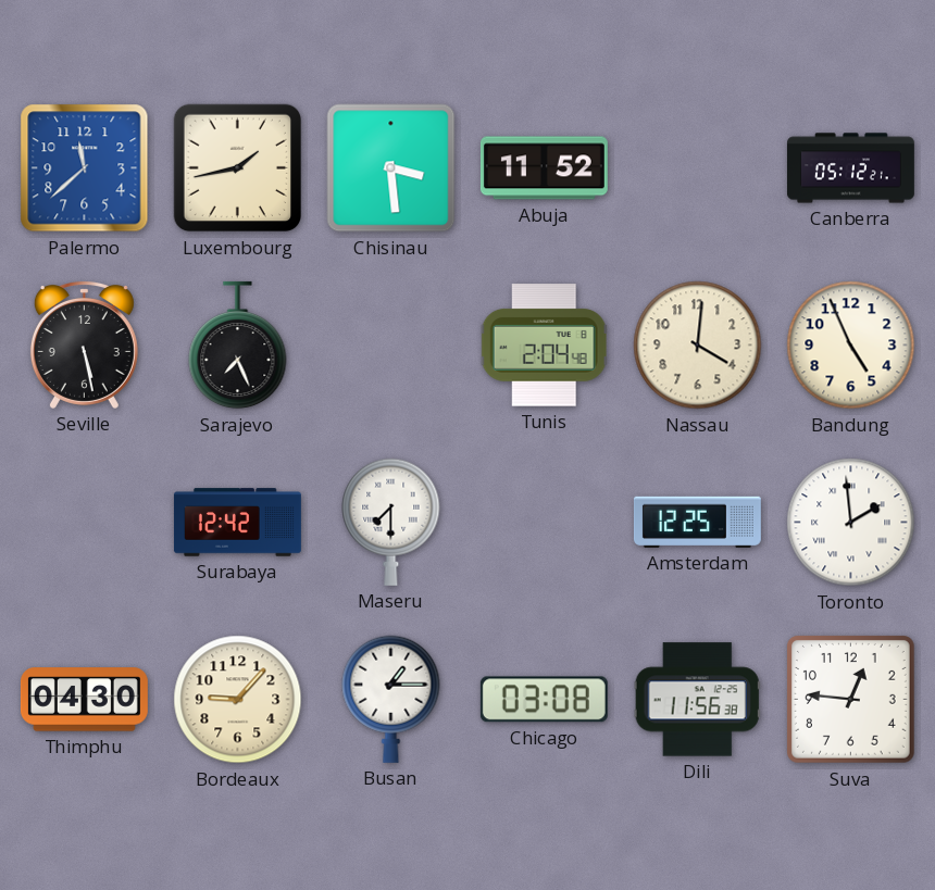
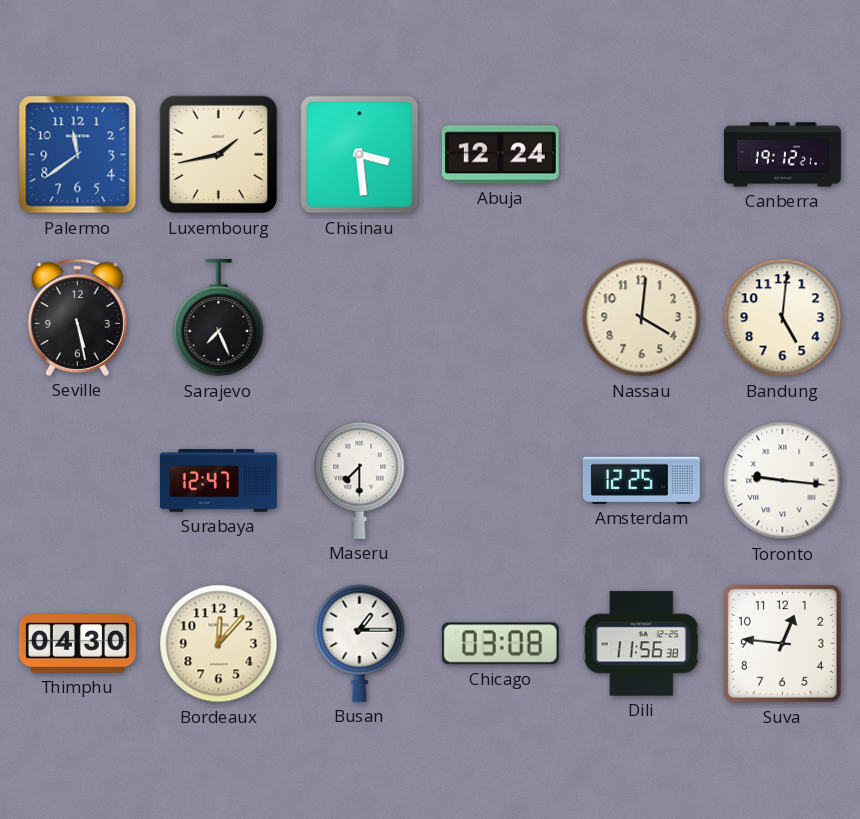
Palermo: 11:38 -> 11:39
Abuja: 11:52 -> 12:24
Canberra: 05:12 -> 19:12
Tunis: 2:04 -> none
Bandung: 4:56 -> 5:01
Surabaya: 12:42 -> 12:47
Toronto: 1:59 -> 9:16
Bordeaux: 9:07 -> 12:07
